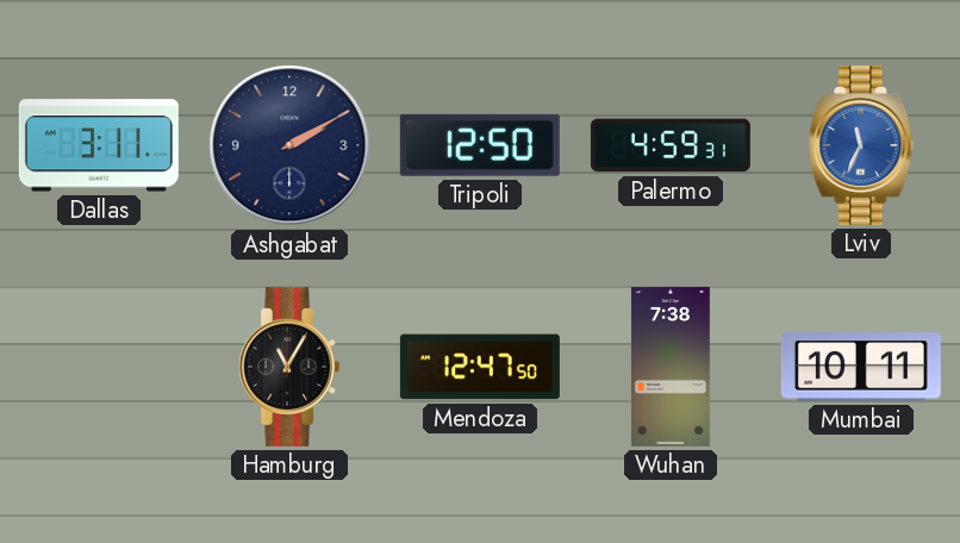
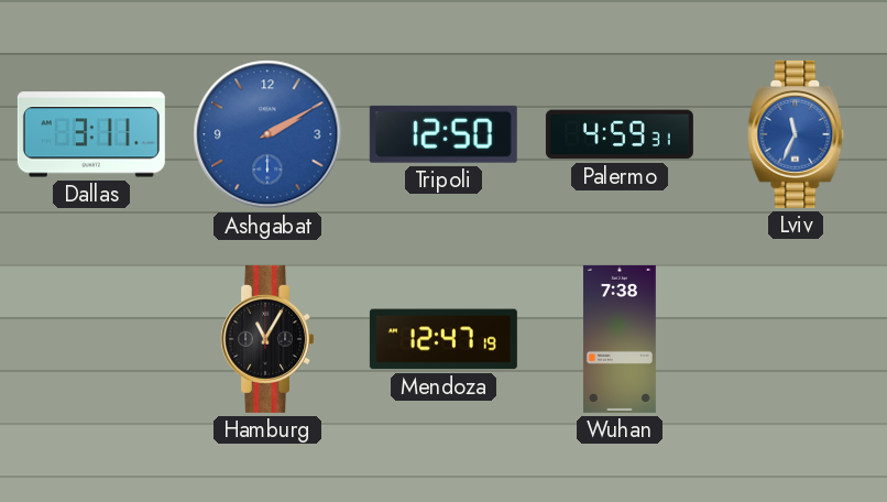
Ashgabat dial: navy -> blue
Mendoza: 12:47:50 -> 12:47:19
Mumbai: 10:11 -> none
